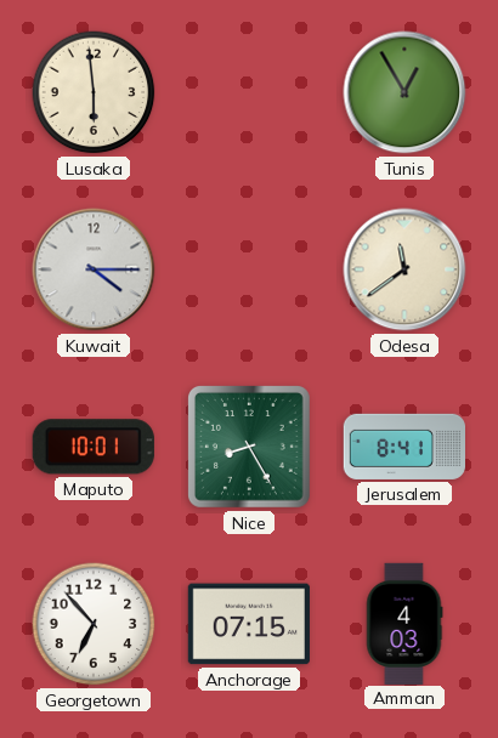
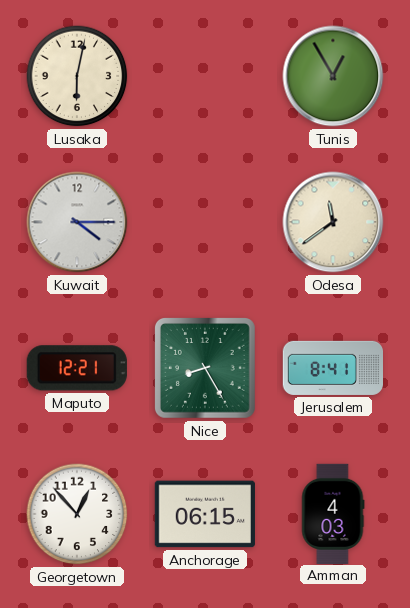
Lusaka: 5:59 -> 6:02
Maputo: 10:01 -> 12:21
Georgetown: 6:53 -> 12:53
Anchorage: 07:15 -> 06:15
